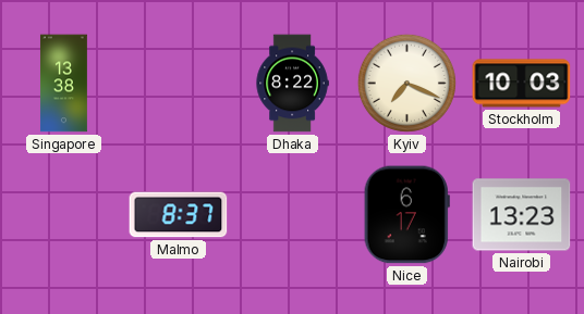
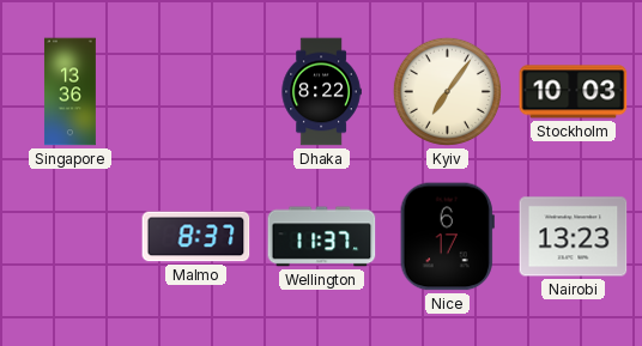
Singapore: 13:38 -> 13:36
Kyiv: 7:19 -> 7:06
Wellington: none -> 11:37
